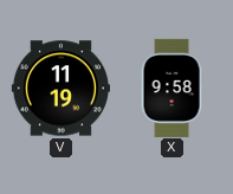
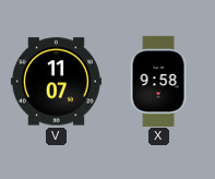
V: 11:19 -> 11:07
